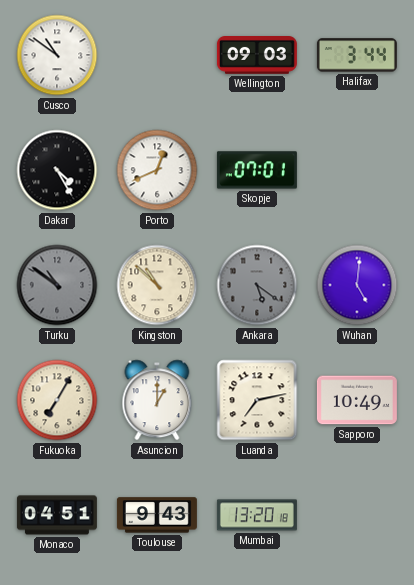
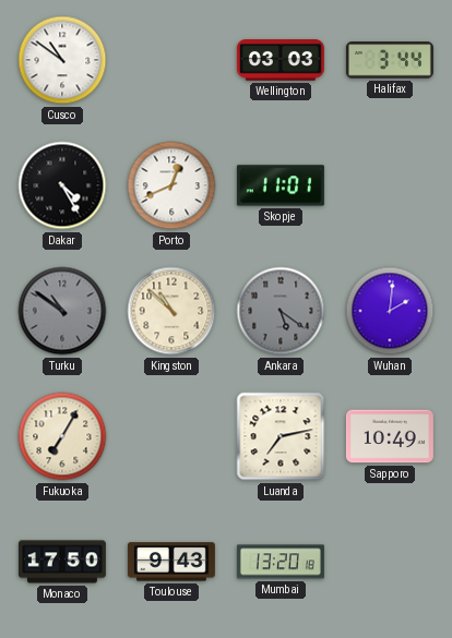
Wellington: 09:03 -> 03:03
Skopje: 07:01 -> 11:01
Wuhan: 5:01 -> 2:01
Asuncion: 1:00 -> none
Monaco: 04:51 -> 17:50
